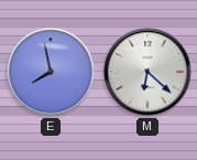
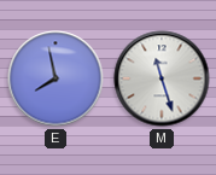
M: 6:22 -> 11:27
